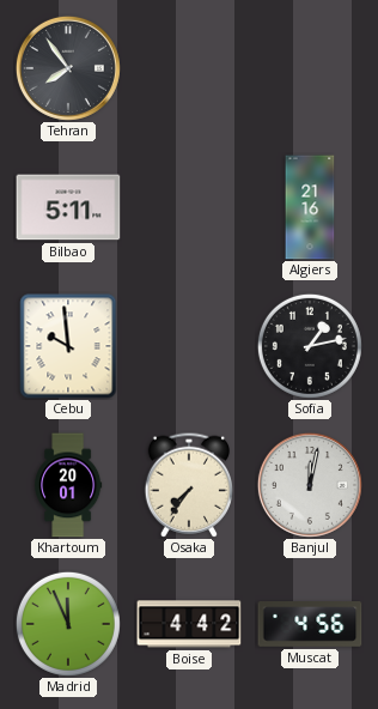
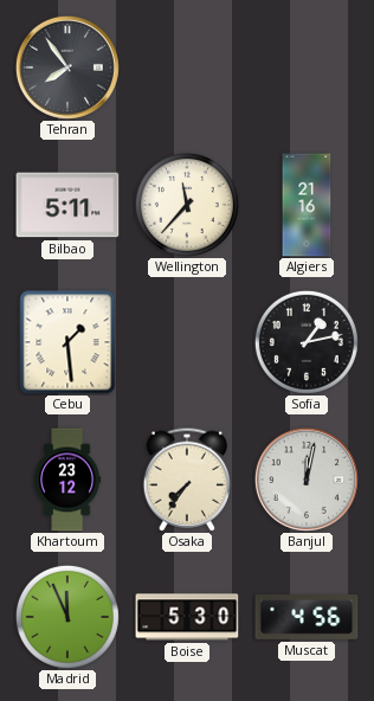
Wellington: none -> 11:37
Cebu: 9:59 -> 1:29
Khartoum: 20:01 -> 23:12
Boise: 4:42 -> 5:30
